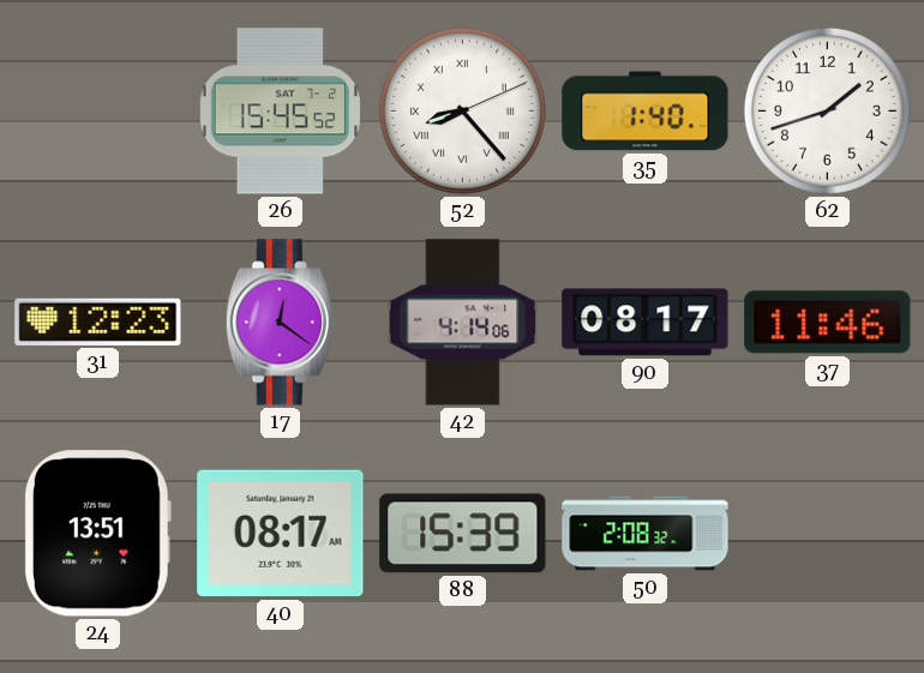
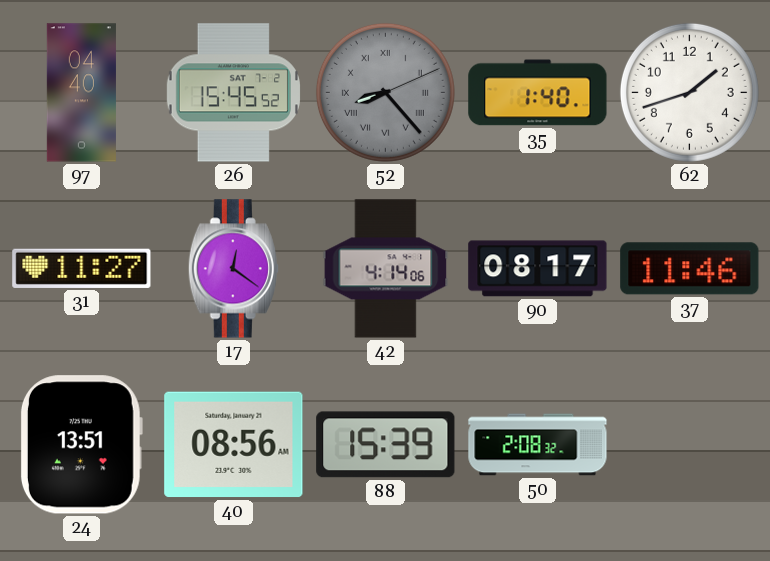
97: none -> 04:40
52 dial: white -> grey
31: 12:23 -> 11:27
40: 08:17 -> 08:56
